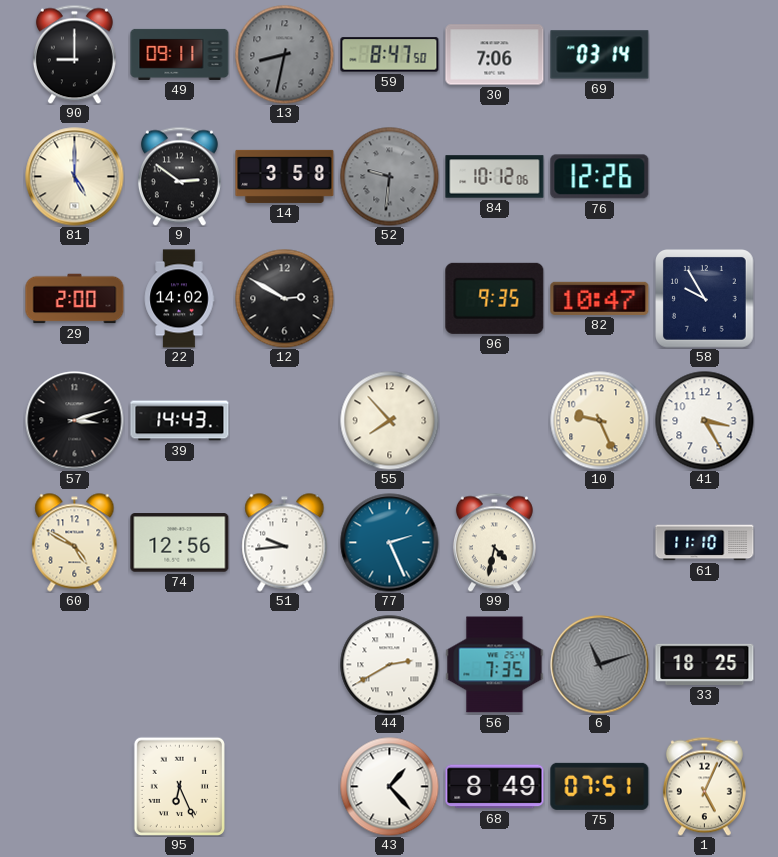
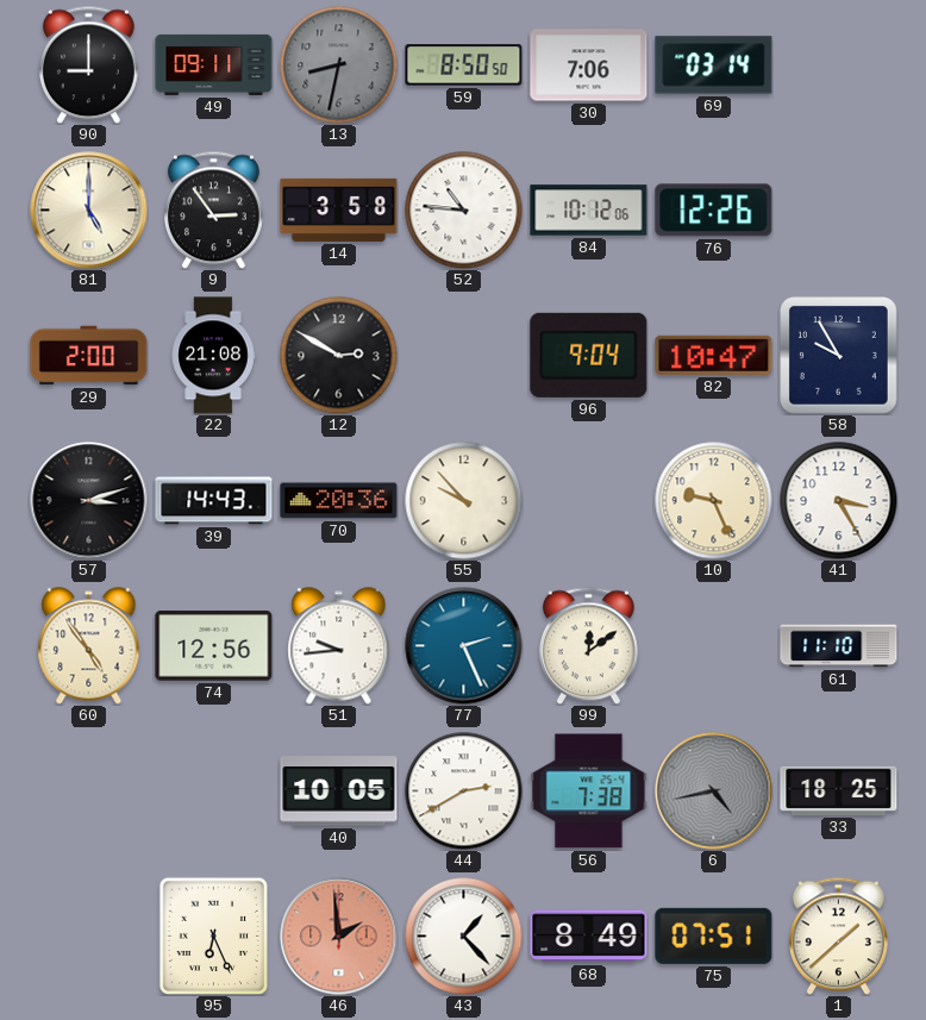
59: 8:47 -> 8:50
9: 2:51 -> 2:54
52: 9:31 -> 10:46
52 dial: grey -> white
22: 14:02 -> 21:08
96: 9:35 -> 9:04
70: none -> 20:36
55: 7:53 -> 9:53
60: 4:50 -> 4:54
99: 4:32 -> 12:09
40: none -> 10:05
56: 7:35 -> 7:38
6: 11:12 -> 4:43
46: none -> 1:59
1: 5:04 -> 1:38
